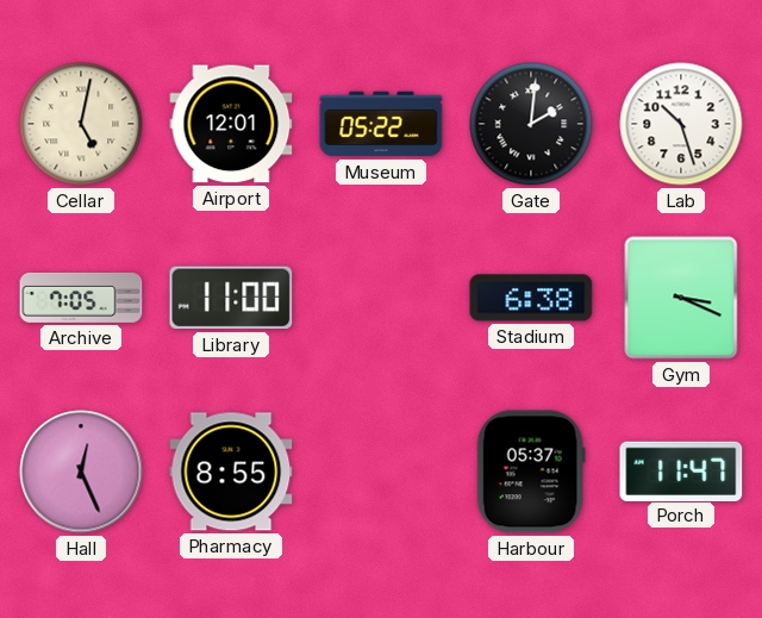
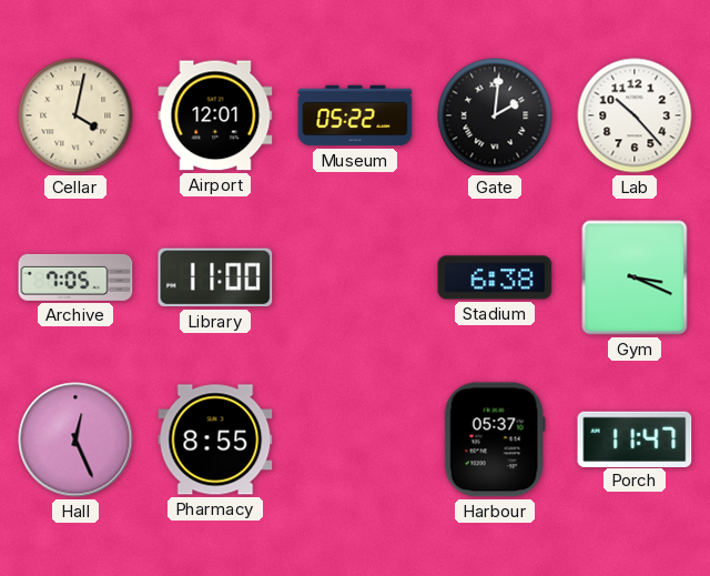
Cellar: 5:02 -> 4:02
Lab: 10:27 -> 10:23
